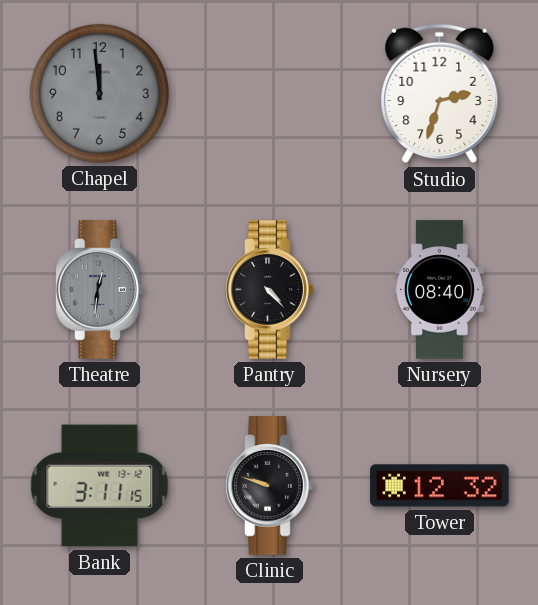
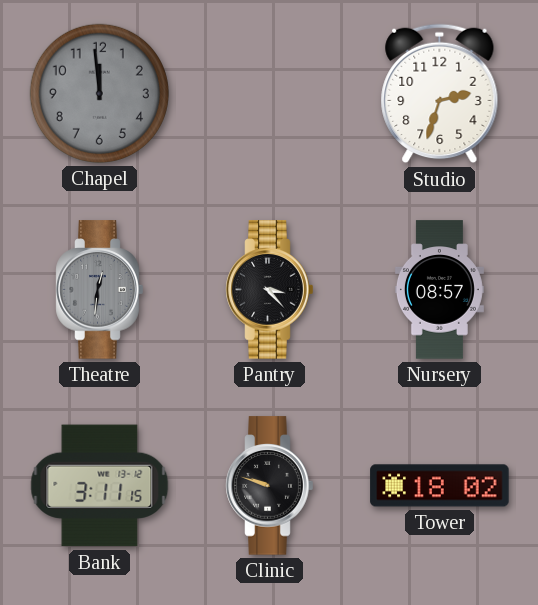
Pantry: 4:23 -> 3:23
Nursery: 08:40 -> 08:57
Tower: 12:32 -> 18:02
